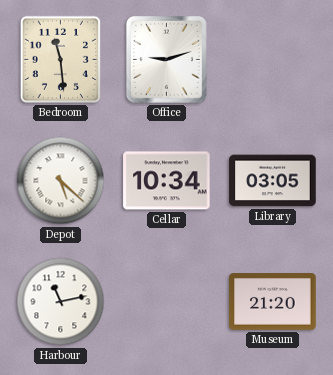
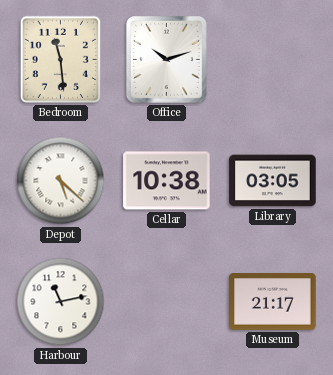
Office: 9:12 -> 10:12
Cellar: 10:34 -> 10:38
Museum: 21:20 -> 21:17
